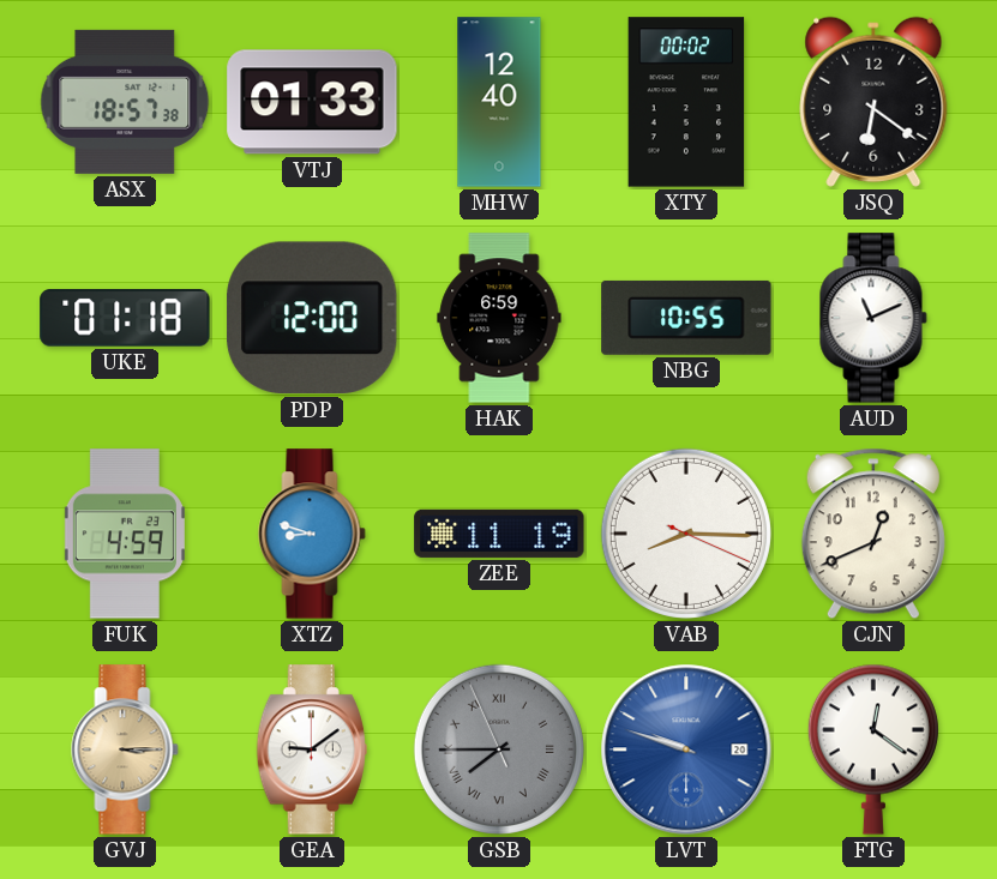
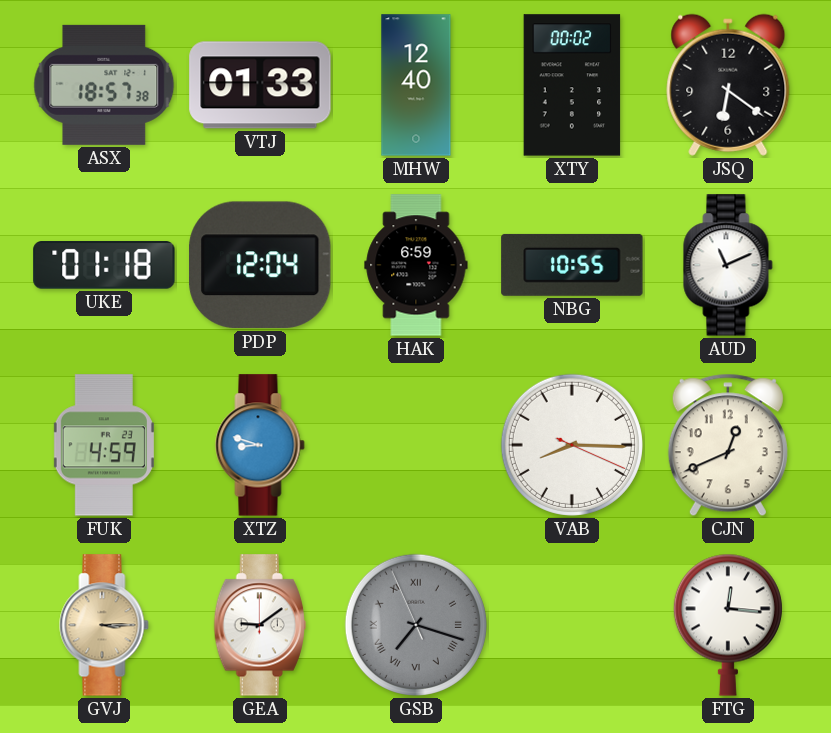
PDP: 12:00 -> 12:04
ZEE: 11:19 -> none
GSB: 7:44 -> 7:17
LVT: 9:48 -> none
FTG: 12:21 -> 12:16
